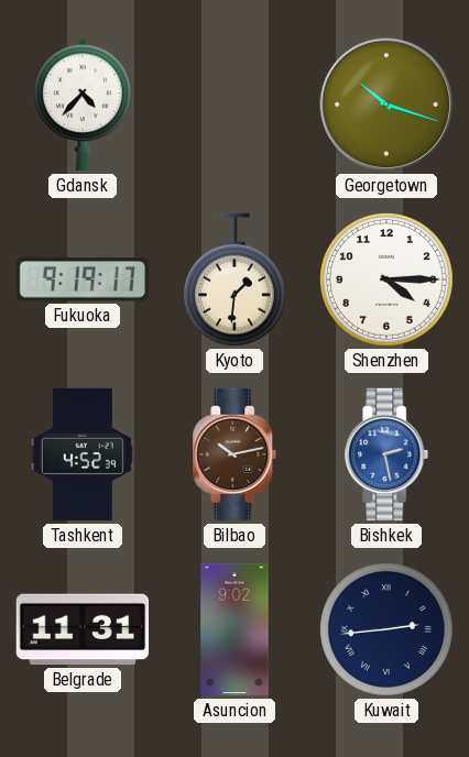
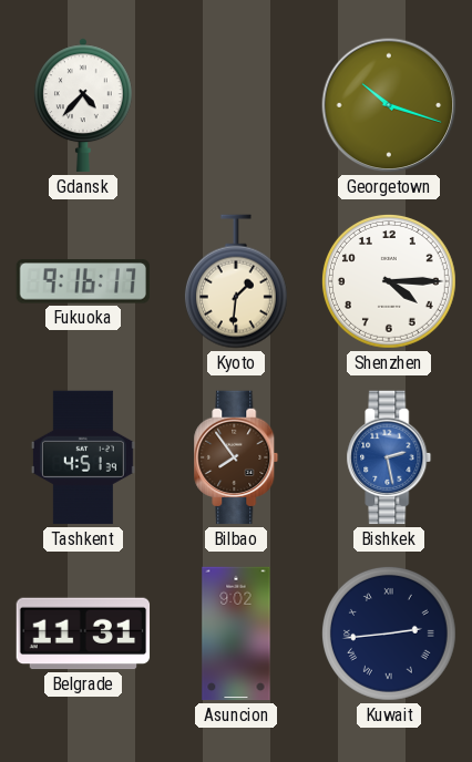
Fukuoka: 9:19 -> 9:16
Tashkent: 4:52 -> 4:51
Bilbao: 10:13 -> 7:54
